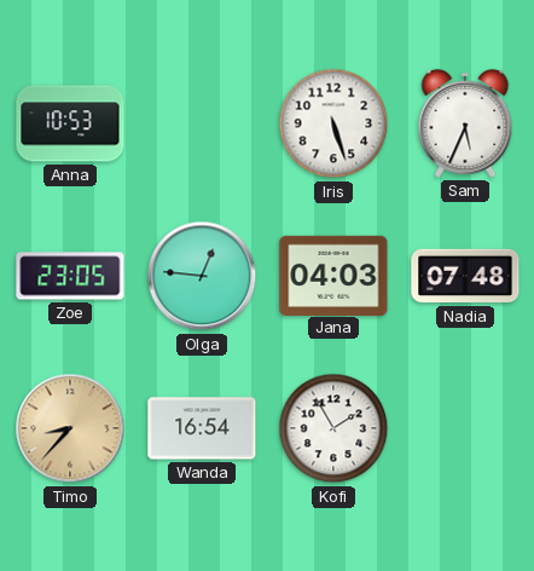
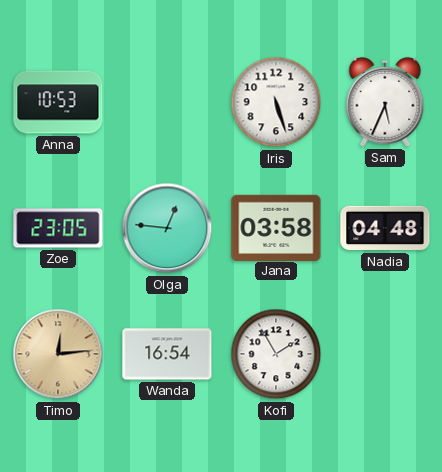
Jana: 04:03 -> 03:58
Nadia: 07:48 -> 04:48
Timo: 8:37 -> 12:14
